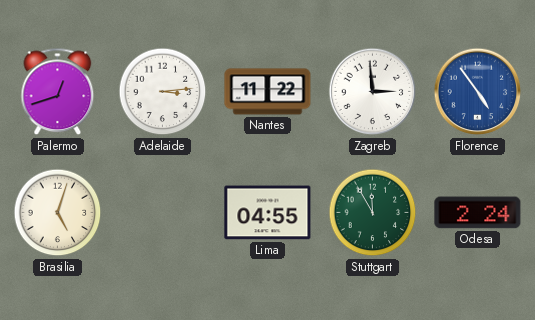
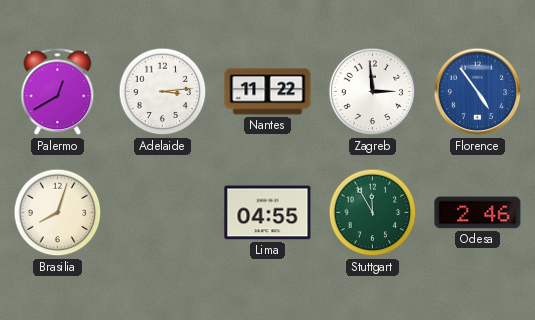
Palermo: 12:42 -> 12:40
Brasilia: 5:03 -> 8:03
Odesa: 2:24 -> 2:46
